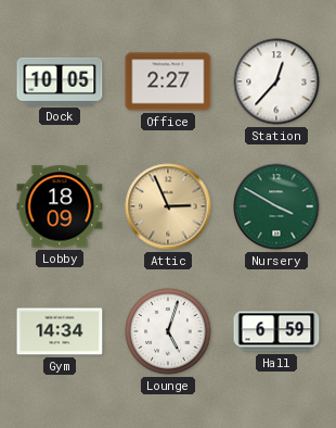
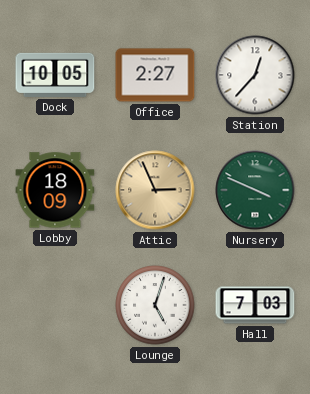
Nursery: 3:50 -> 3:49
Gym: 14:34 -> none
Hall: 6:59 -> 7:03
